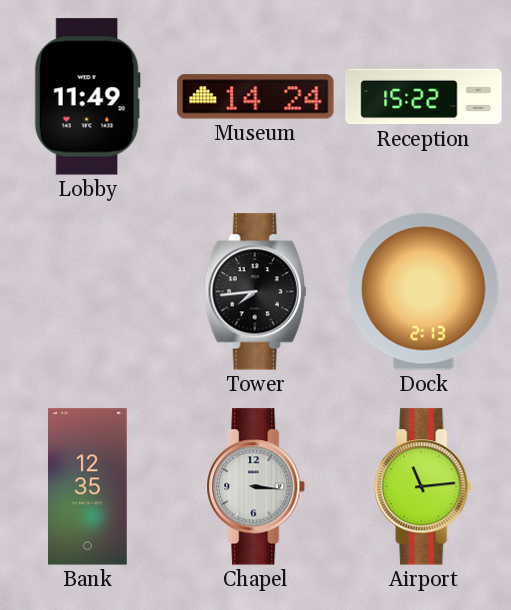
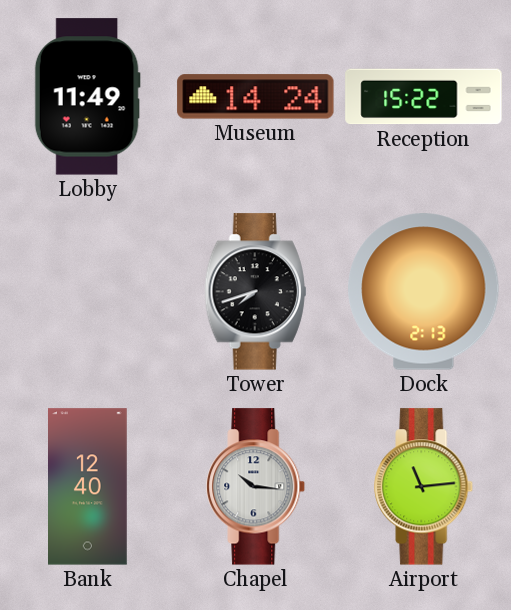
Tower: 7:44 -> 7:42
Bank: 12:35 -> 12:40
Chapel: 3:16 -> 10:16
